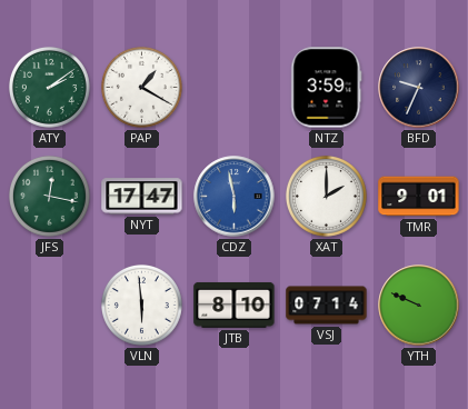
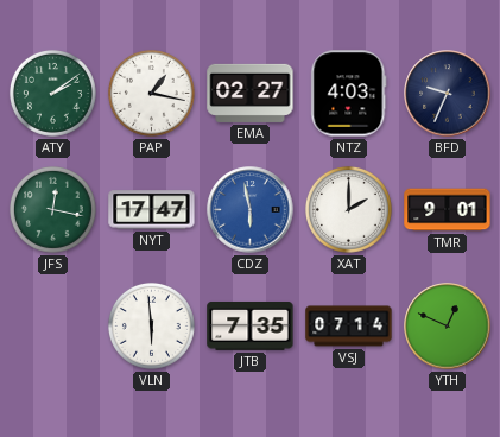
PAP: 1:20 -> 1:17
EMA: none -> 02:27
NTZ: 3:59 -> 4:03
JTB: 8:10 -> 7:35
YTH: 9:49 -> 12:49
